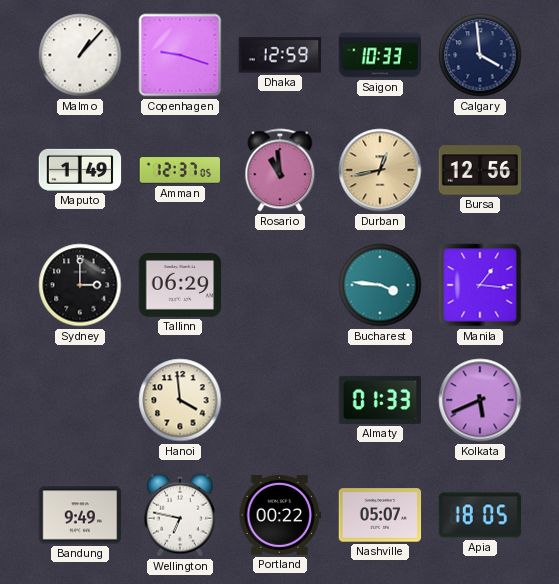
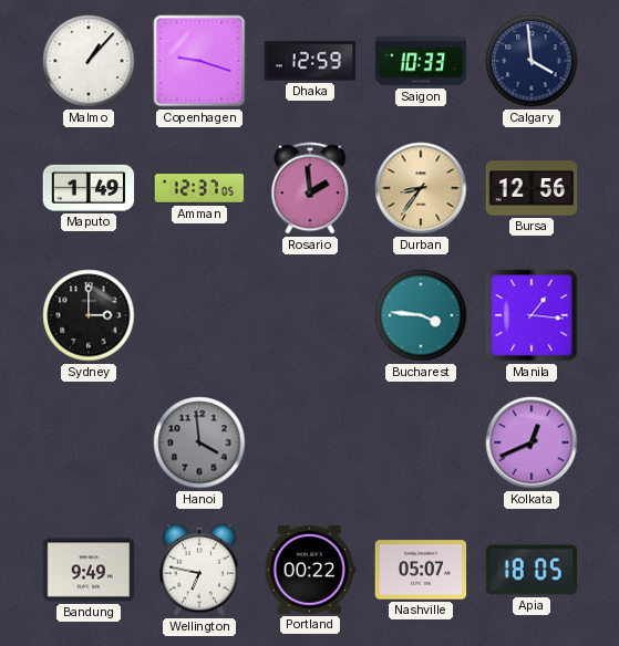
Rosario: 10:59 -> 1:59
Durban: 12:43 -> 8:36
Tallinn: 06:29 -> none
Hanoi dial: cream -> grey
Almaty: 01:33 -> none
Kolkata: 5:41 -> 12:41
